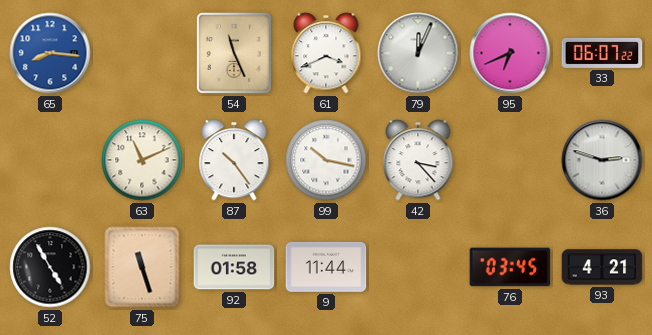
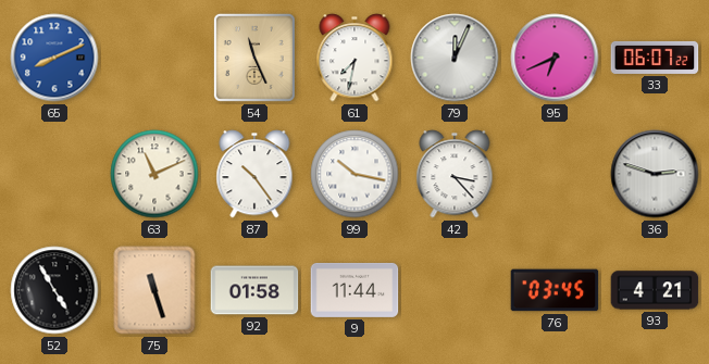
65: 8:16 -> 8:11
61: 3:41 -> 7:32
